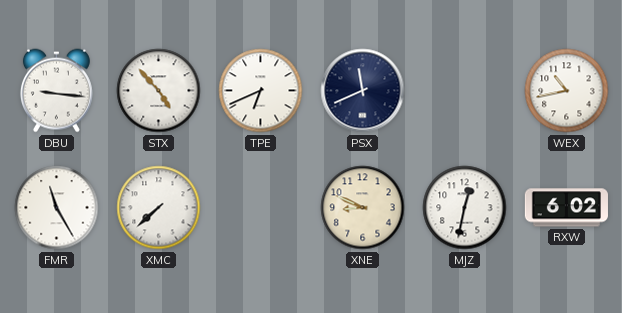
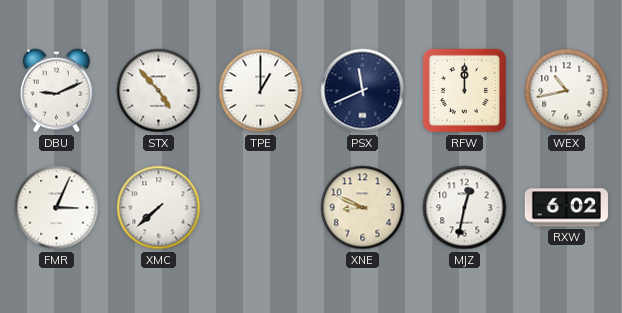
DBU: 9:16 -> 9:11
TPE: 6:41 -> 1:00
RFW: none -> 12:00
FMR: 11:25 -> 3:04
